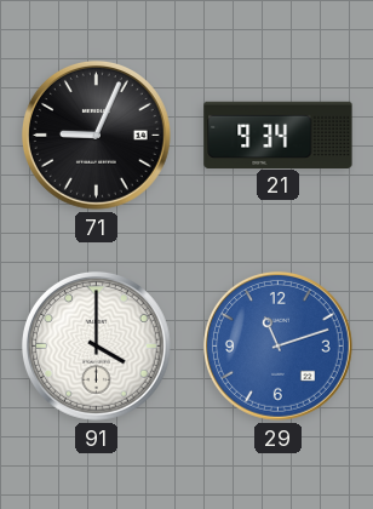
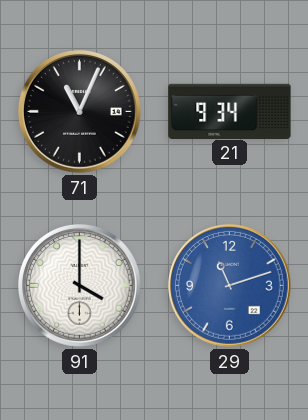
71: 9:04 -> 11:04
